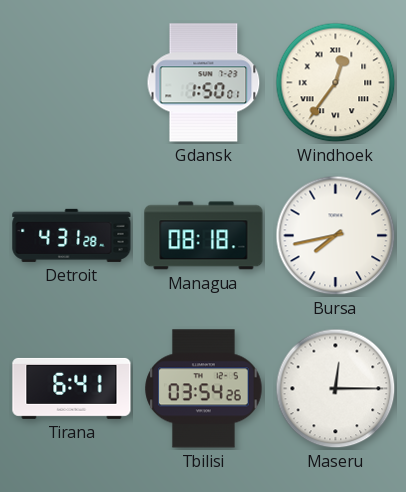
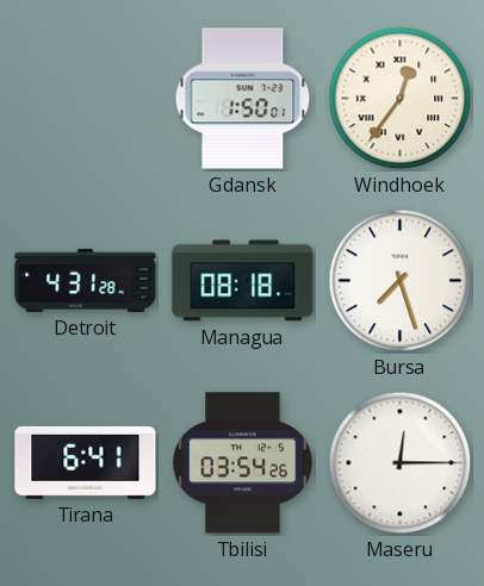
Bursa: 7:43 -> 7:27
